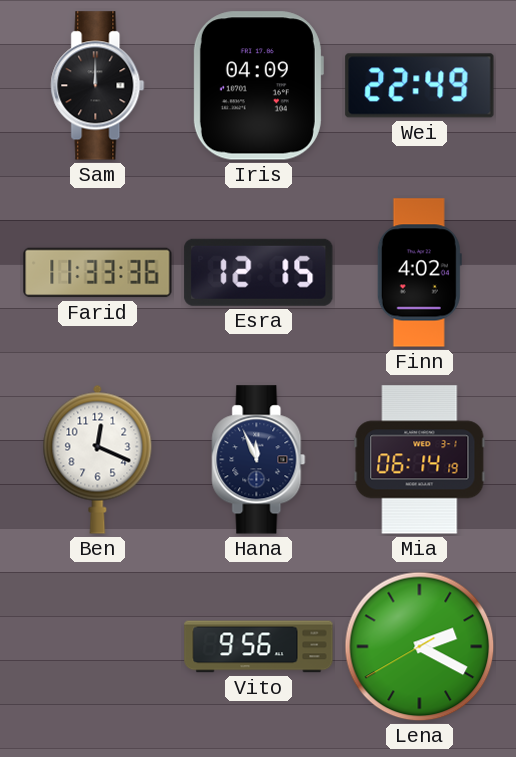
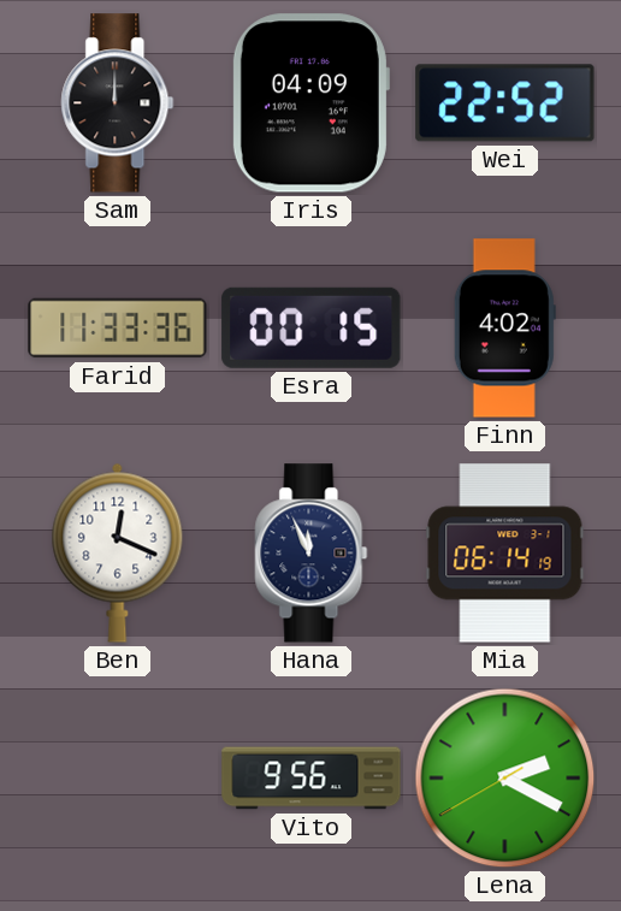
Wei: 22:49 -> 22:52
Esra: 12:15 -> 00:15
